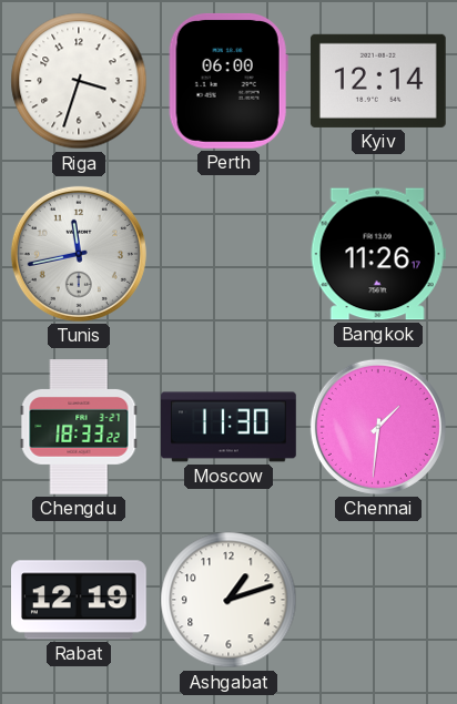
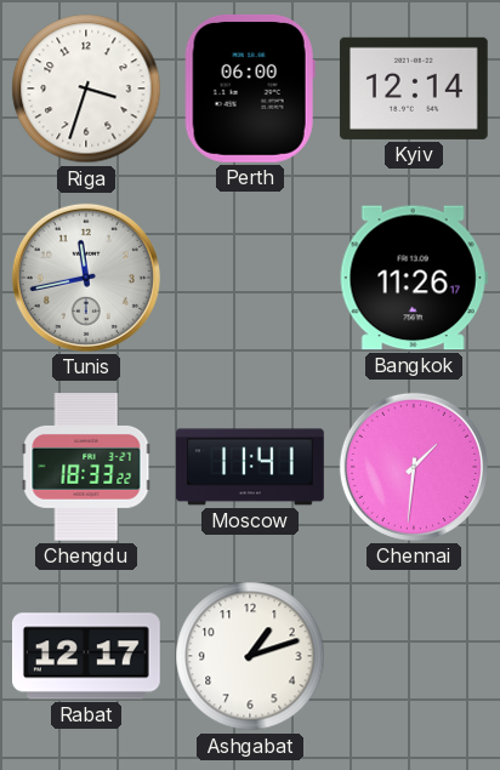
Moscow: 11:30 -> 11:41
Rabat: 12:19 -> 12:17
